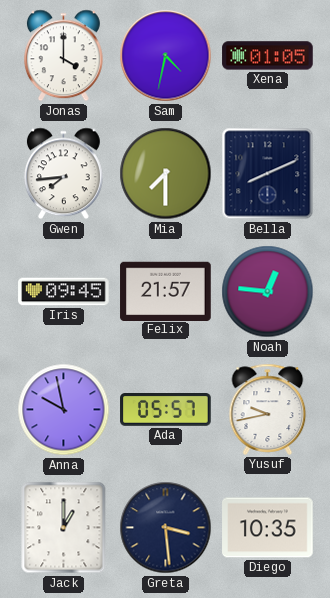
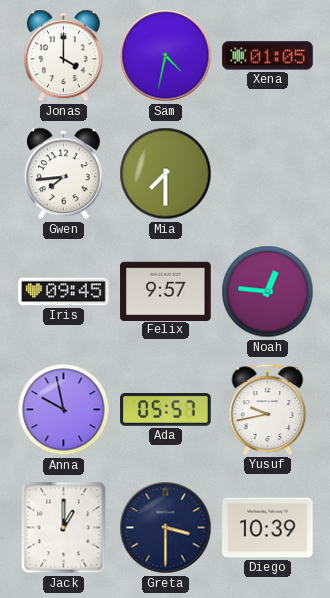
Bella: 8:11 -> none
Felix: 21:57 -> 9:57
Greta: 3:29 -> 3:30
Diego: 10:35 -> 10:39
